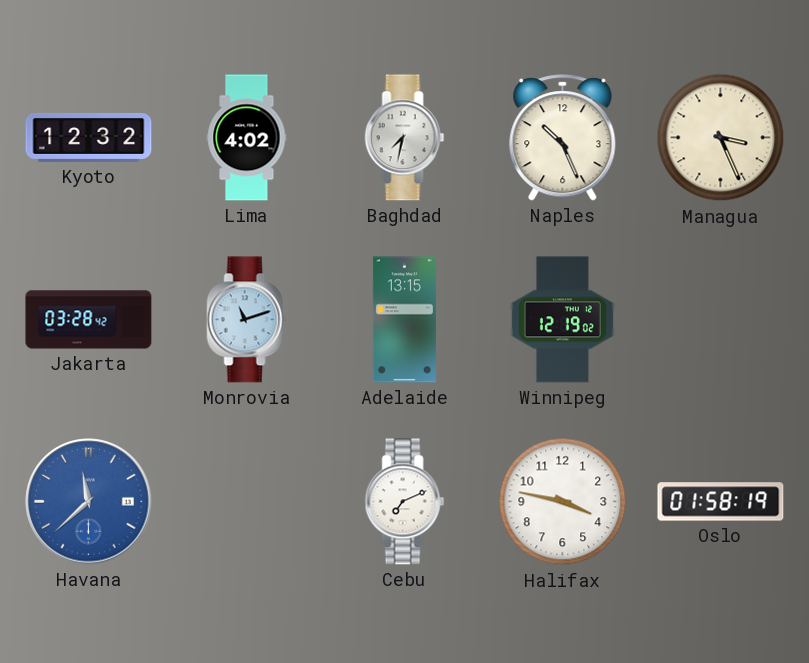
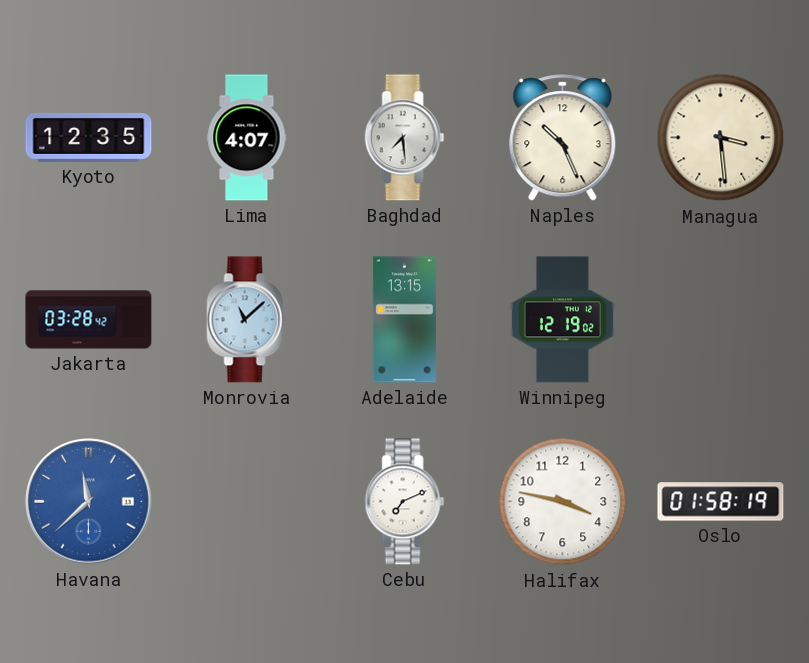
Kyoto: 12:32 -> 12:35
Lima: 4:02 -> 4:07
Baghdad: 7:32 -> 7:29
Managua: 3:26 -> 3:29
Monrovia: 11:12 -> 11:08
